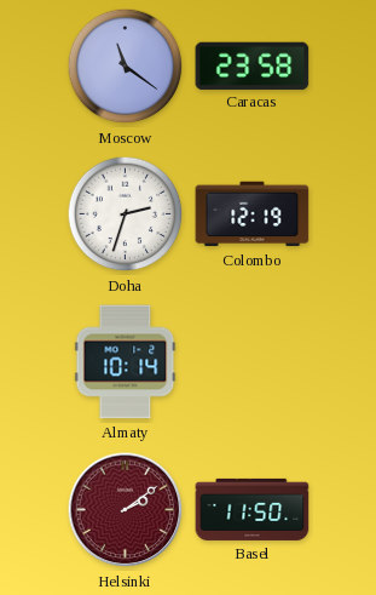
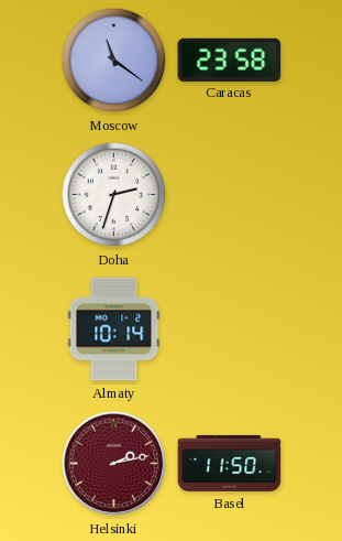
Colombo: 12:19 -> none
Helsinki: 2:09 -> 2:13
